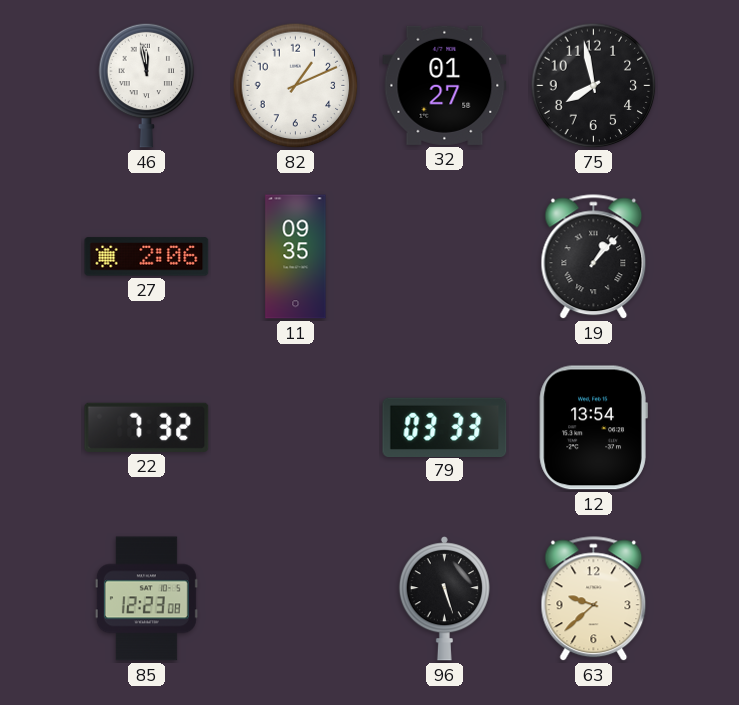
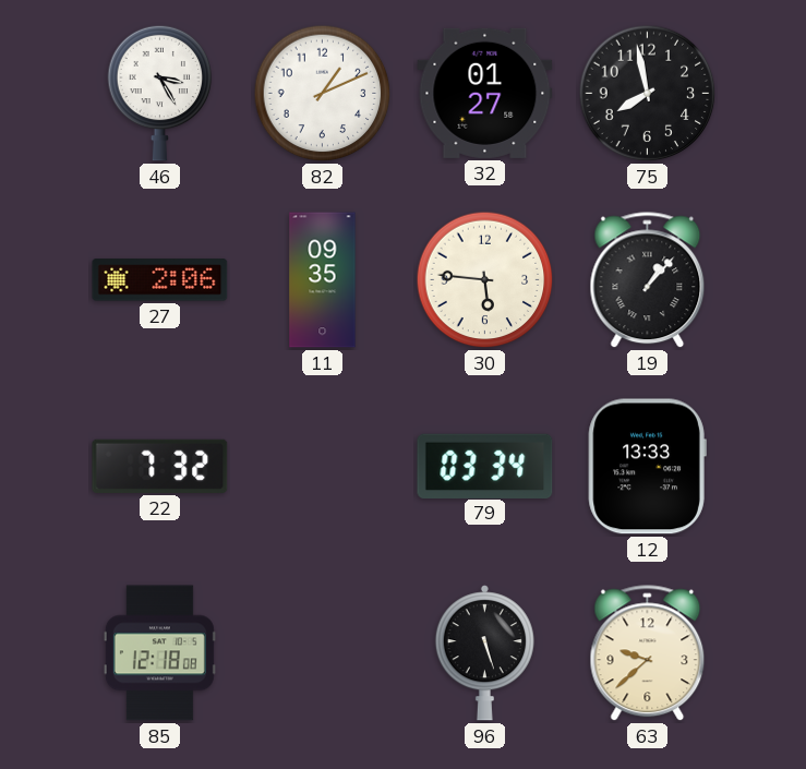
46: 11:58 -> 3:25
30: none -> 5:46
79: 03:33 -> 03:34
12: 13:54 -> 13:33
85: 12:23 -> 12:18
